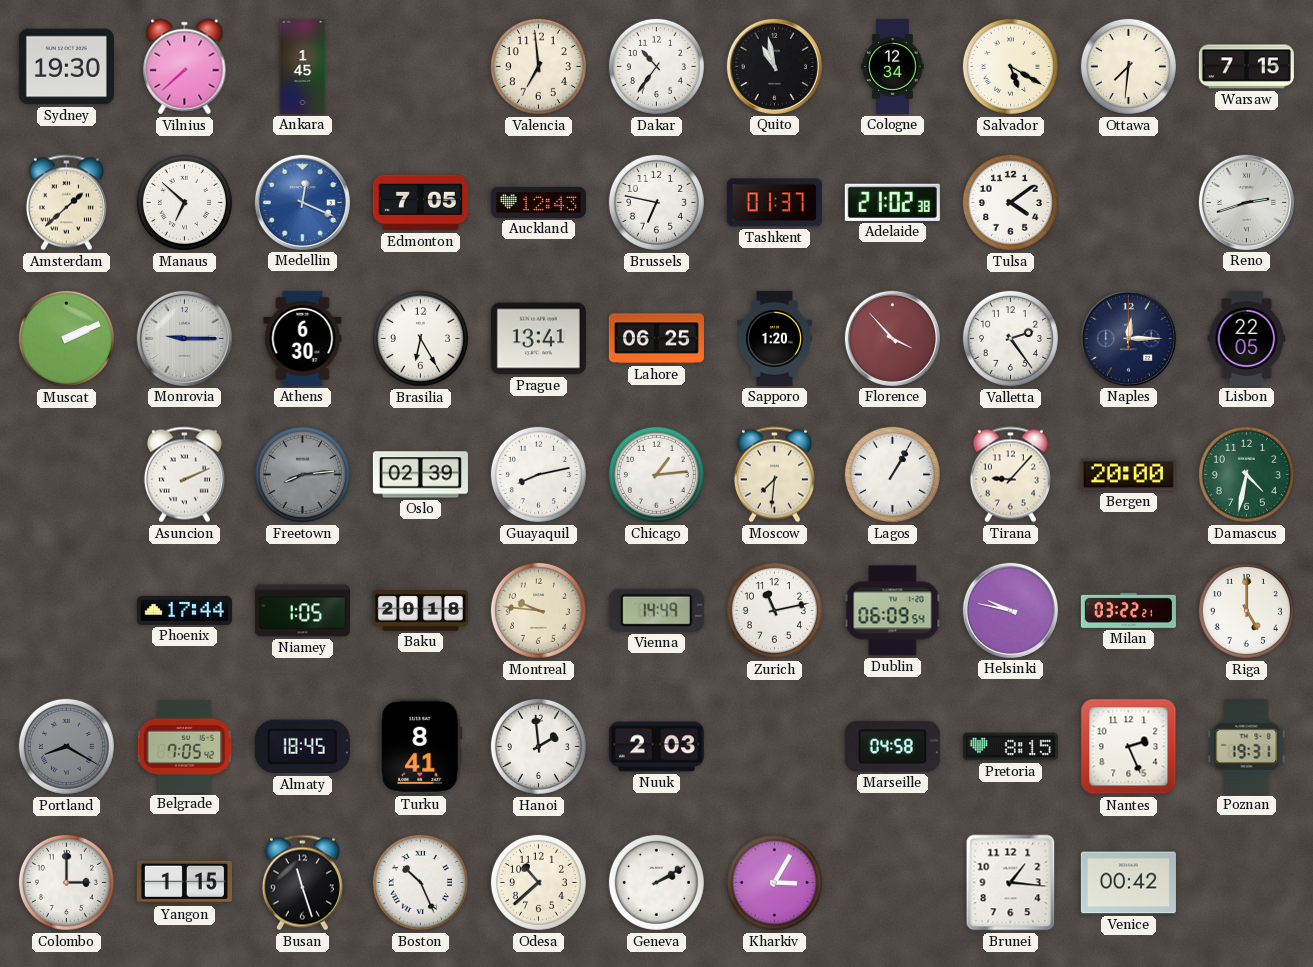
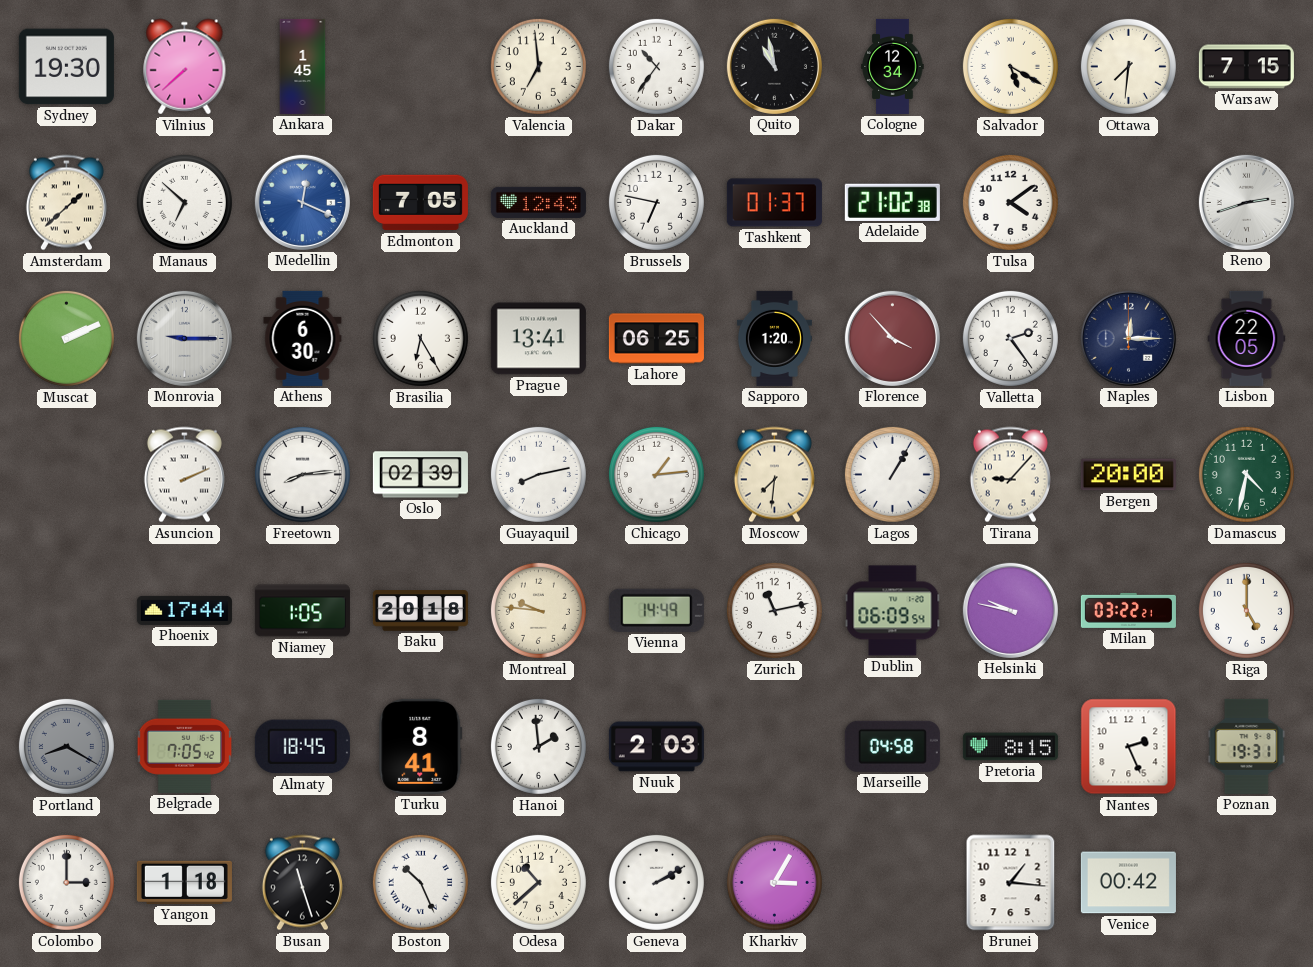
Freetown dial: grey -> white
Yangon: 1:15 -> 1:18
